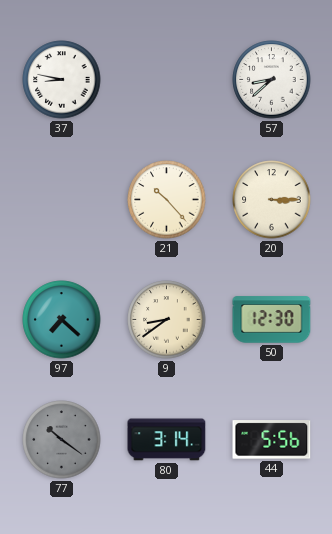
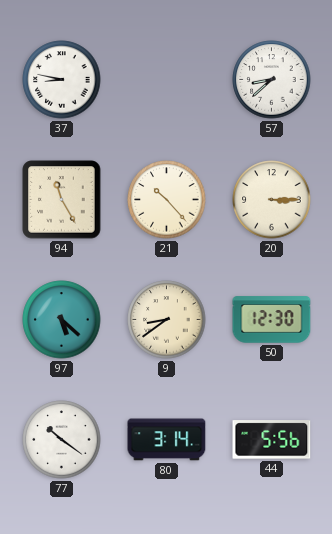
94: none -> 11:25
97: 7:22 -> 5:22
77 dial: grey -> white
